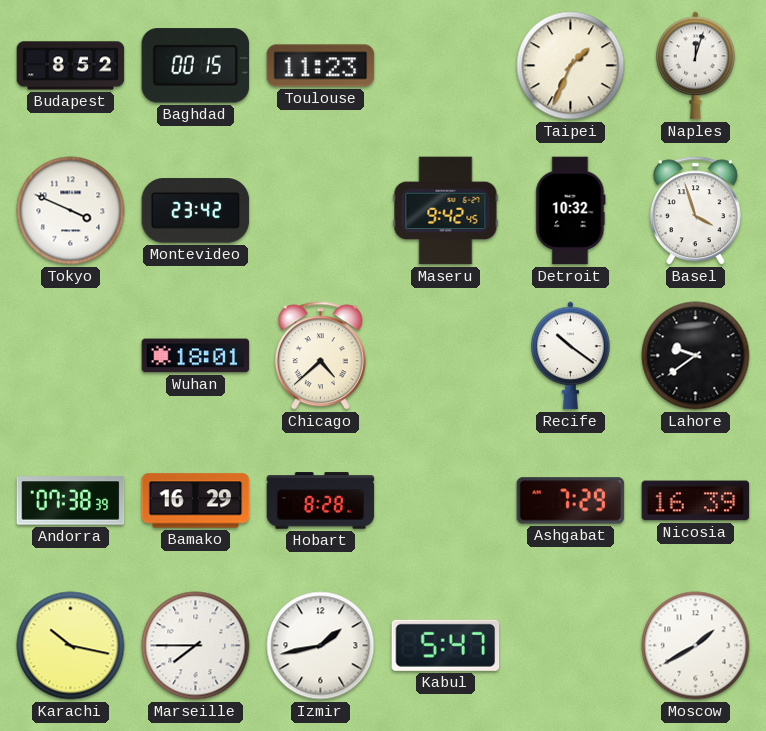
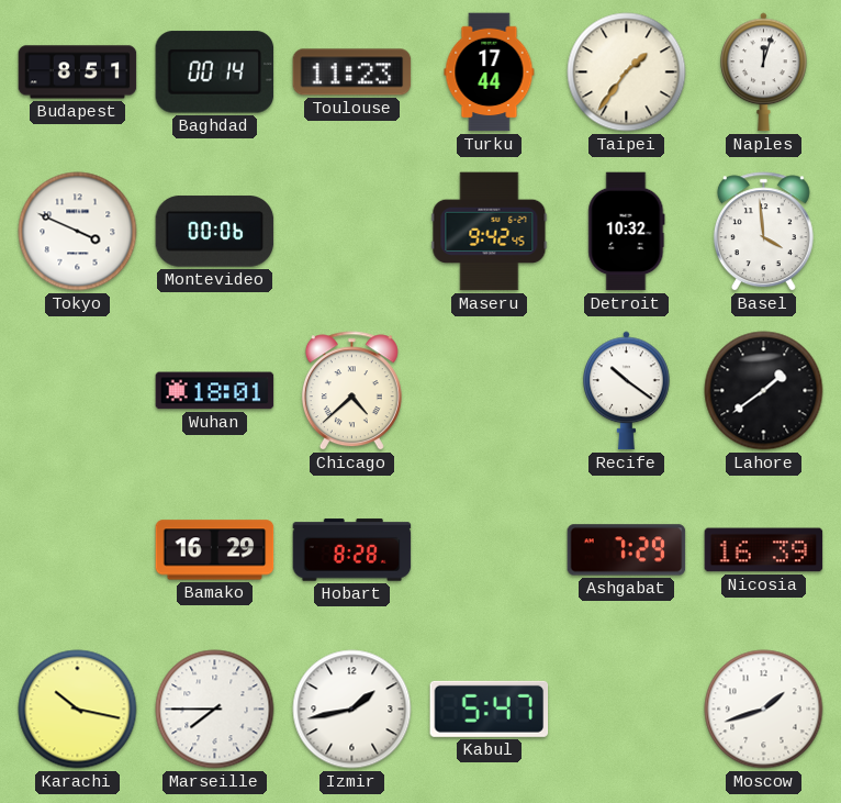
Budapest: 8:52 -> 8:51
Baghdad: 00:15 -> 00:14
Turku: none -> 17:44
Taipei: 1:34 -> 1:36
Montevideo: 23:42 -> 00:06
Basel: 3:57 -> 3:59
Lahore: 9:39 -> 1:39
Andorra: 07:38 -> none
Moscow: 1:40 -> 1:42
